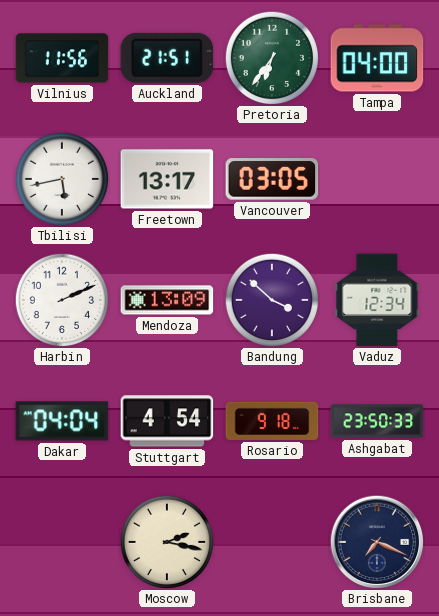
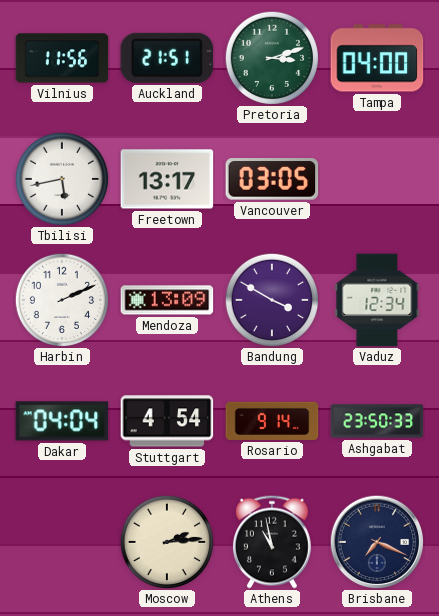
Pretoria: 6:36 -> 3:12
Bandung: 3:52 -> 3:50
Rosario: 9:18 -> 9:14
Moscow: 2:17 -> 2:14
Athens: none -> 10:58
